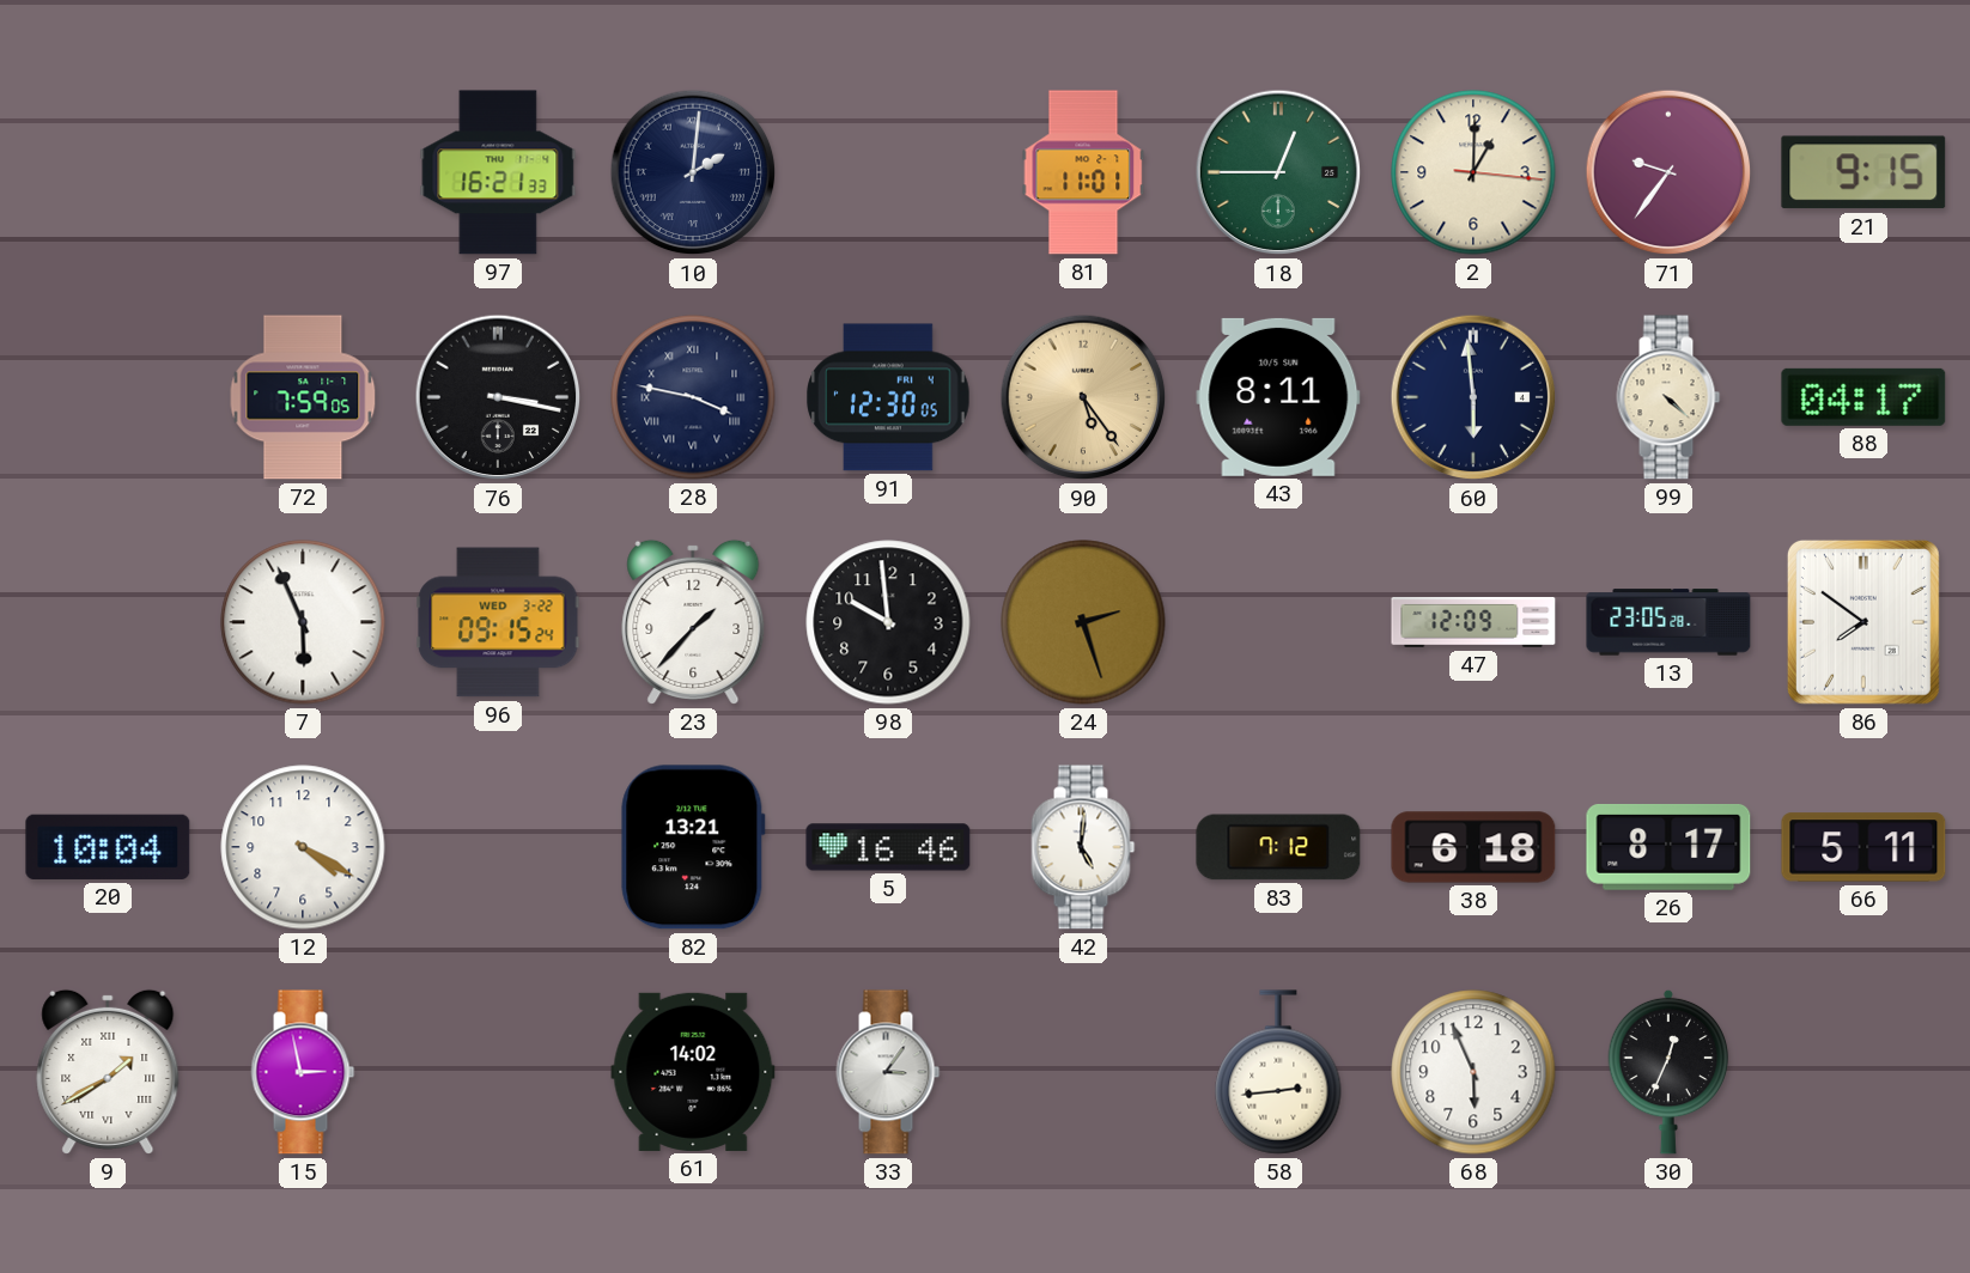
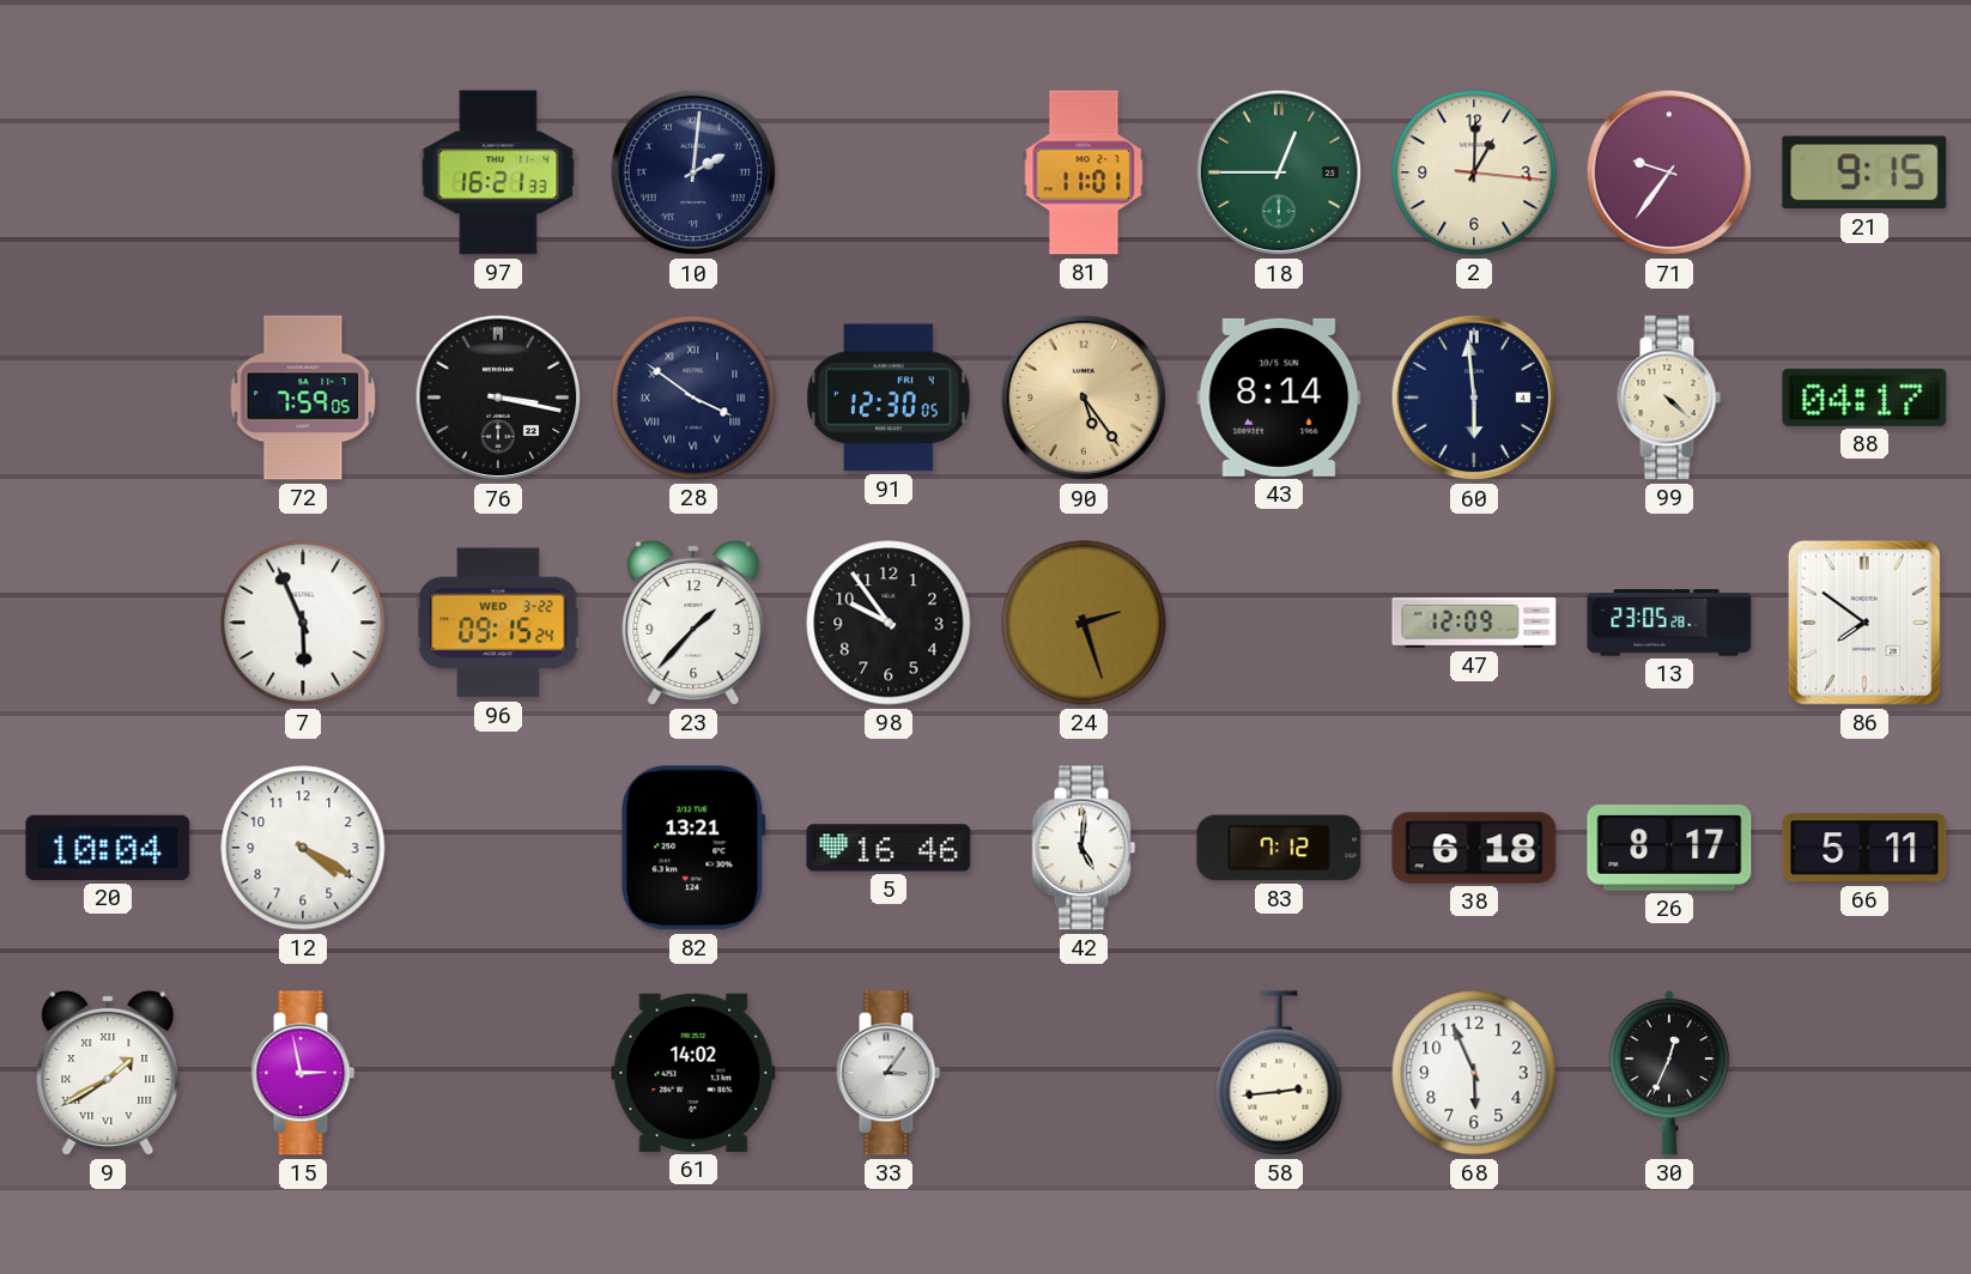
28: 3:47 -> 3:51
43: 8:11 -> 8:14
98: 9:59 -> 9:54
